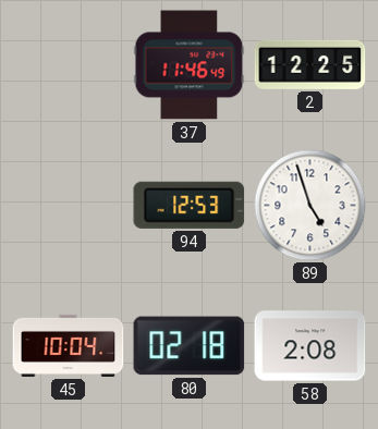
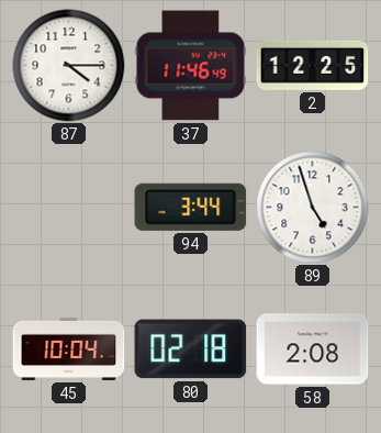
87: none -> 4:15
94: 12:53 -> 3:44
